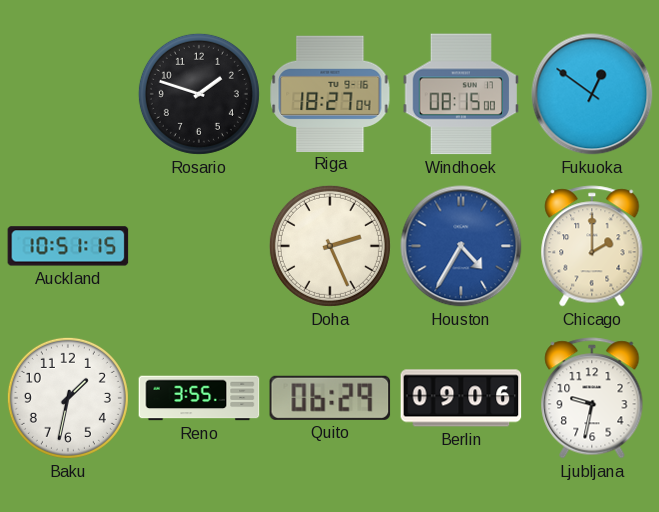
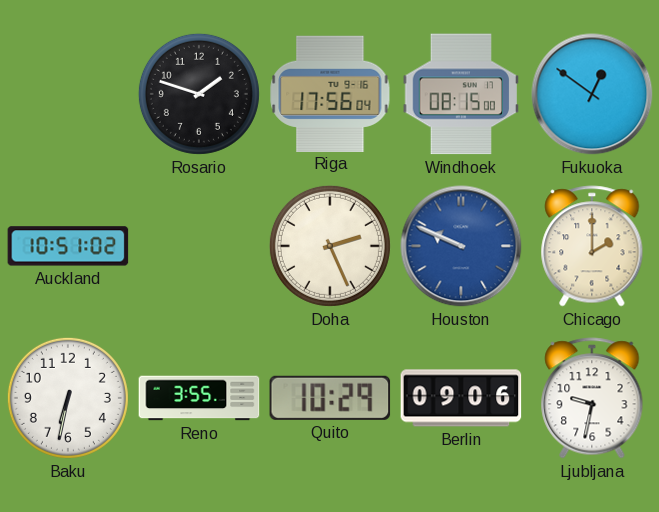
Riga: 18:27 -> 17:56
Auckland: 10:51:15 -> 10:51:02
Houston: 4:35 -> 9:49
Baku: 1:32 -> 6:32
Quito: 06:29 -> 10:29
